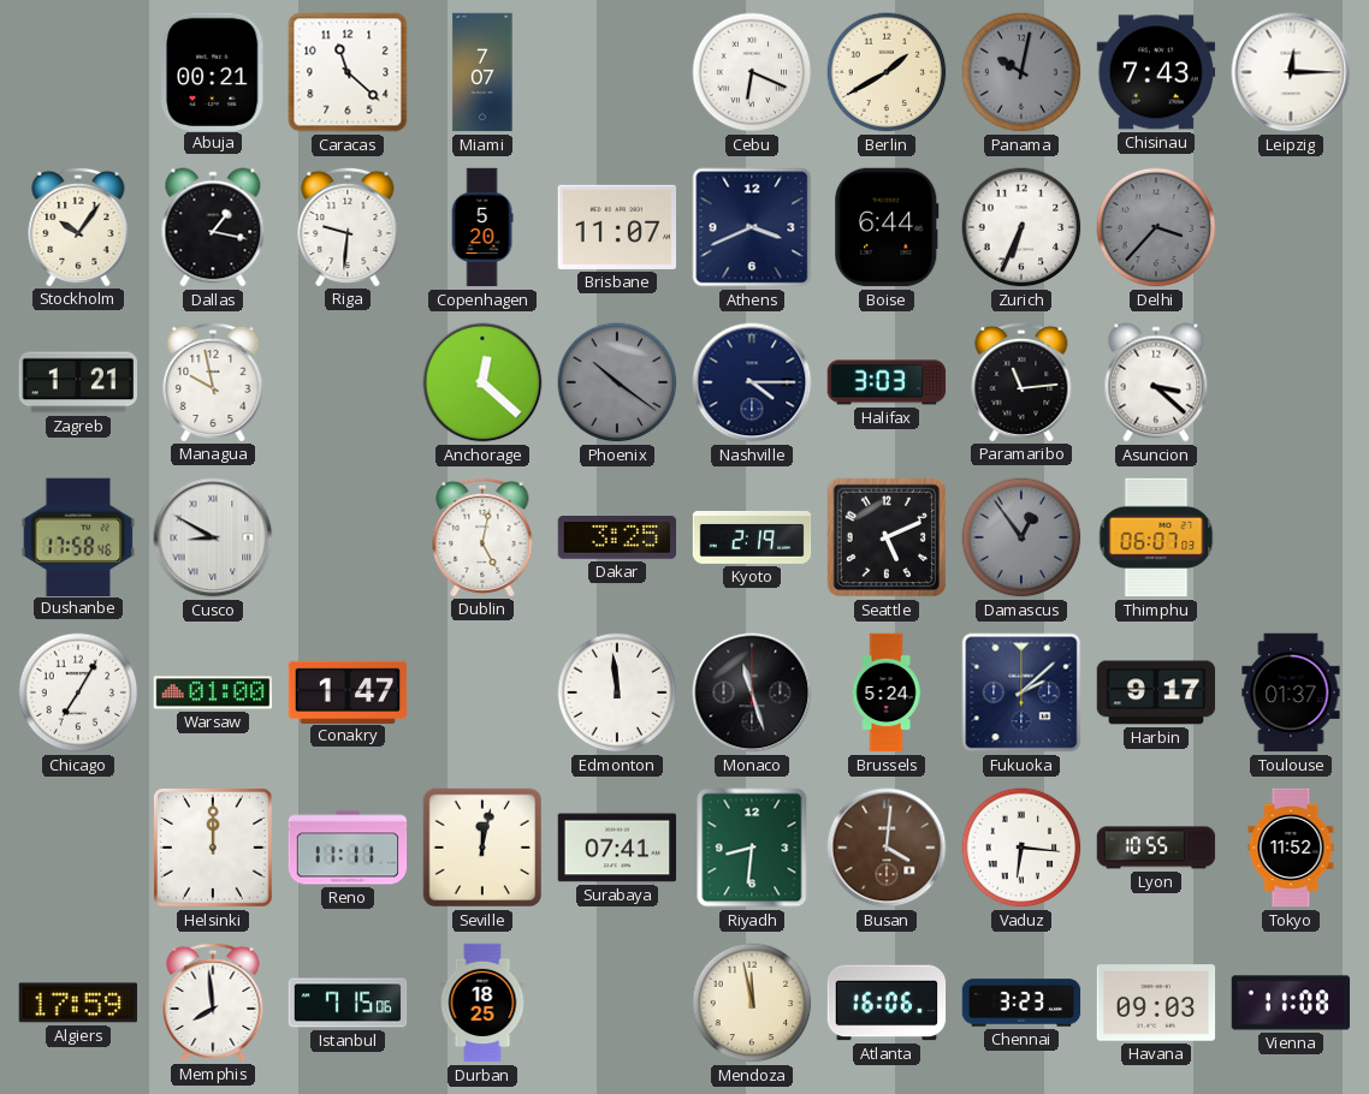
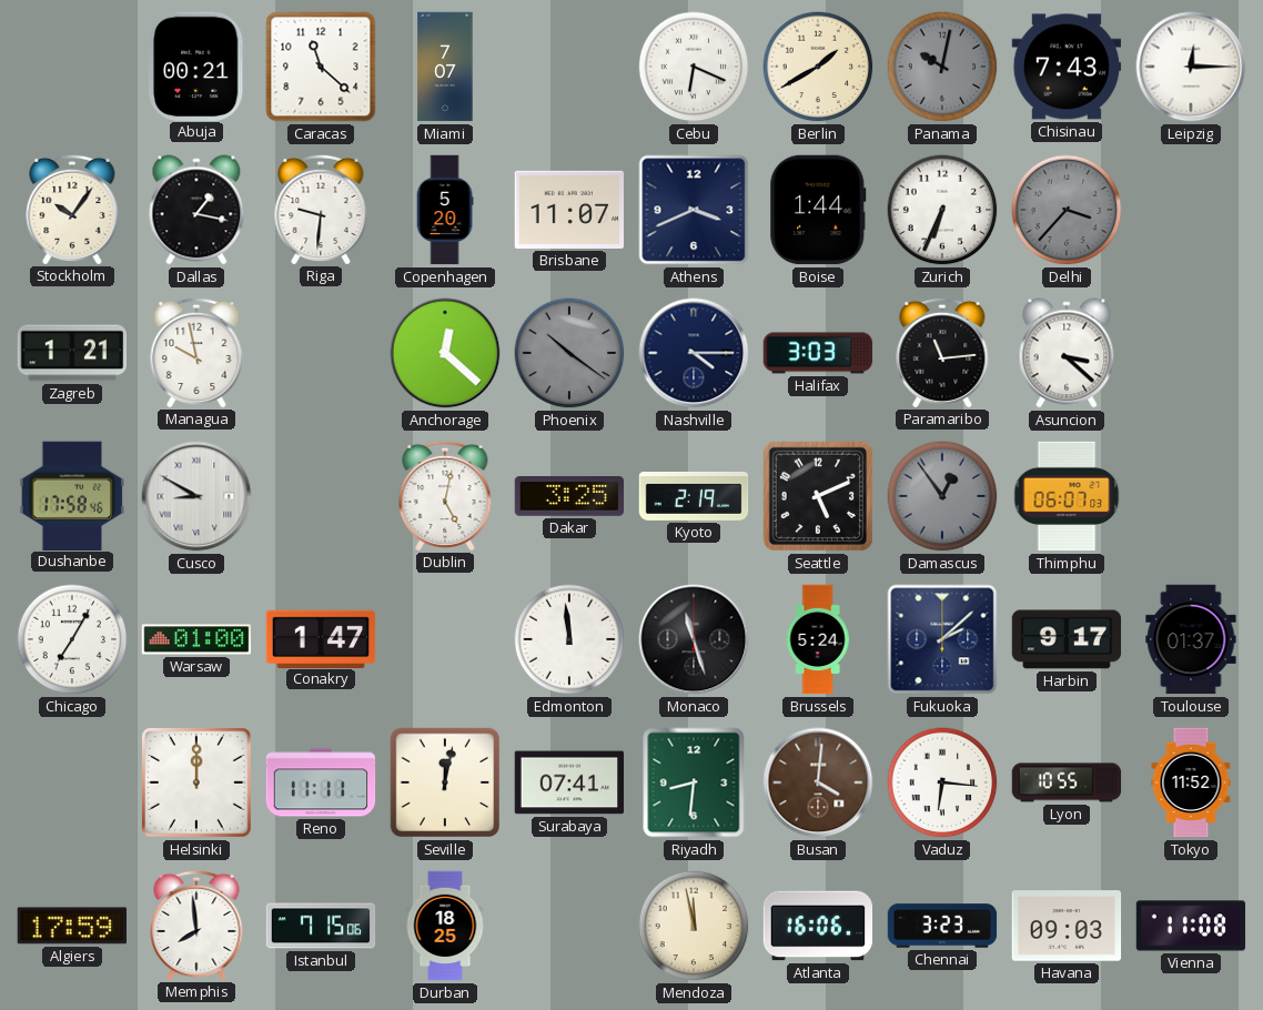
Boise: 6:44 -> 1:44
